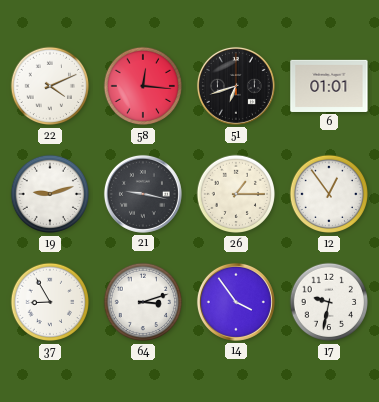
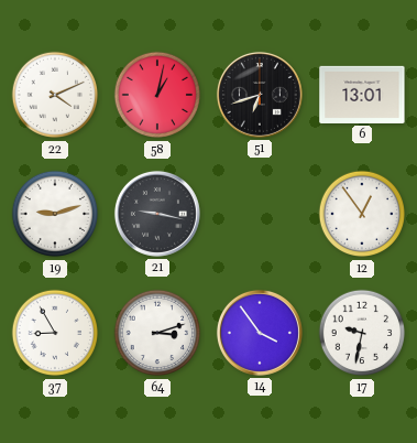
58: 12:16 -> 1:02
6: 01:01 -> 13:01
26: 1:15 -> none
